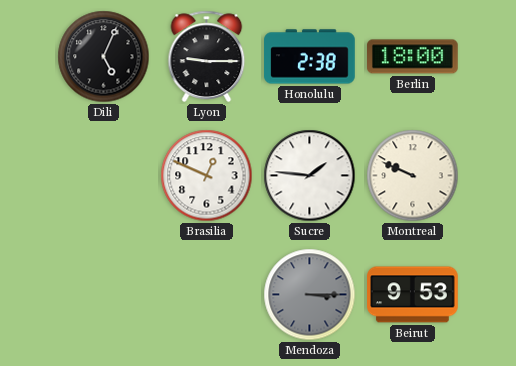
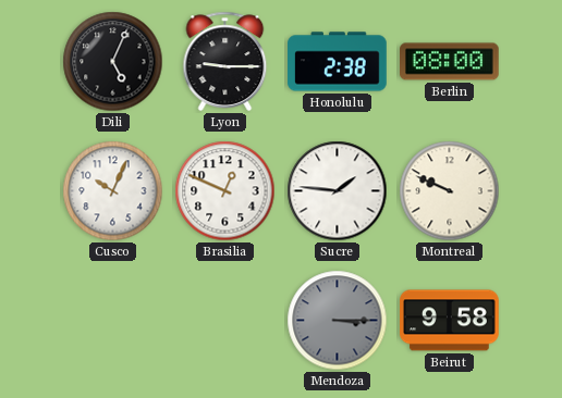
Berlin: 18:00 -> 08:00
Cusco: none -> 10:04
Beirut: 9:53 -> 9:58
